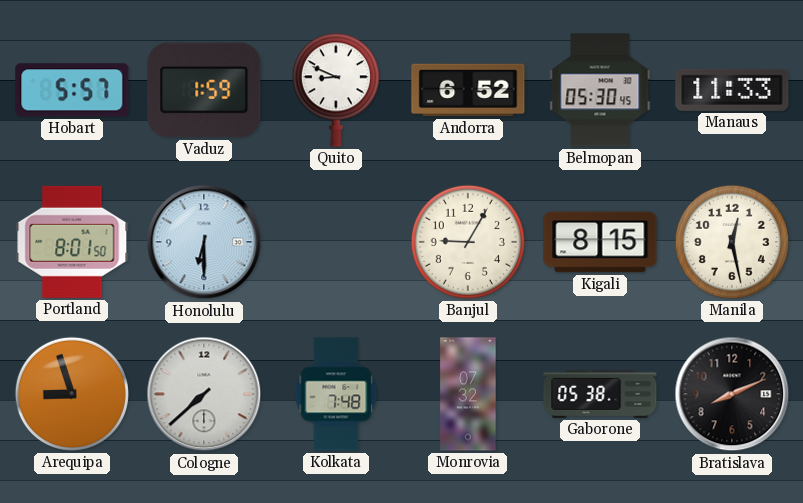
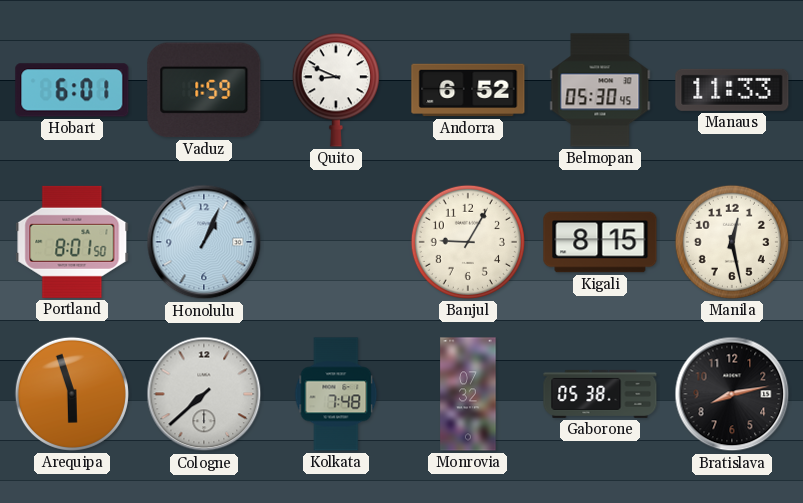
Hobart: 5:57 -> 6:01
Honolulu: 6:30 -> 1:04
Arequipa: 8:57 -> 5:57
Bratislava: 8:11 -> 8:13
